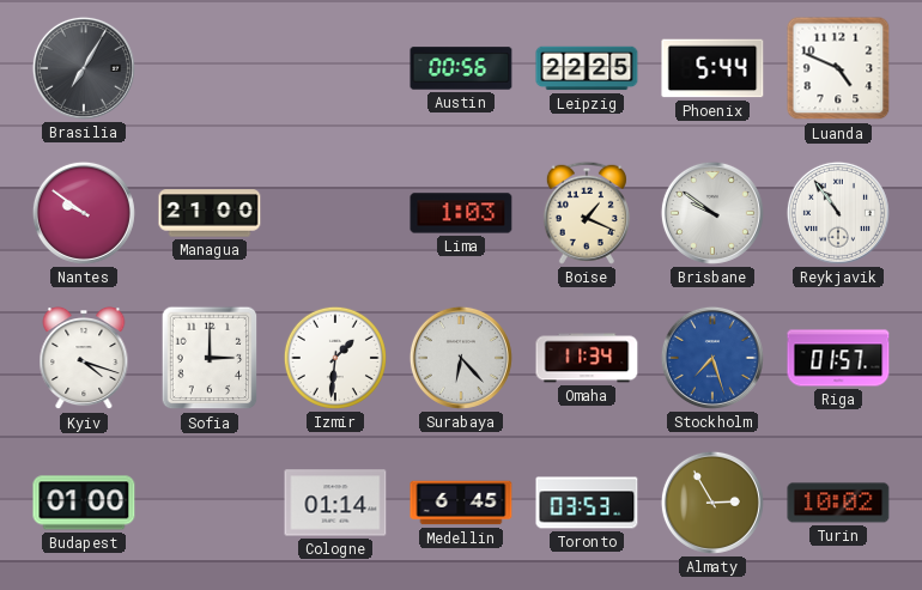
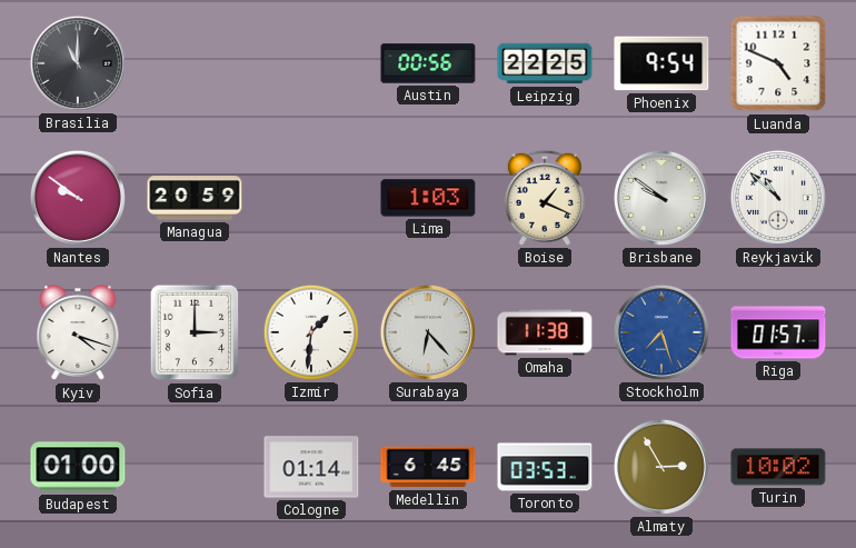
Brasilia: 7:05 -> 11:00
Phoenix: 5:44 -> 9:54
Managua: 21:00 -> 20:59
Reykjavik: 10:54 -> 10:52
Omaha: 11:34 -> 11:38
